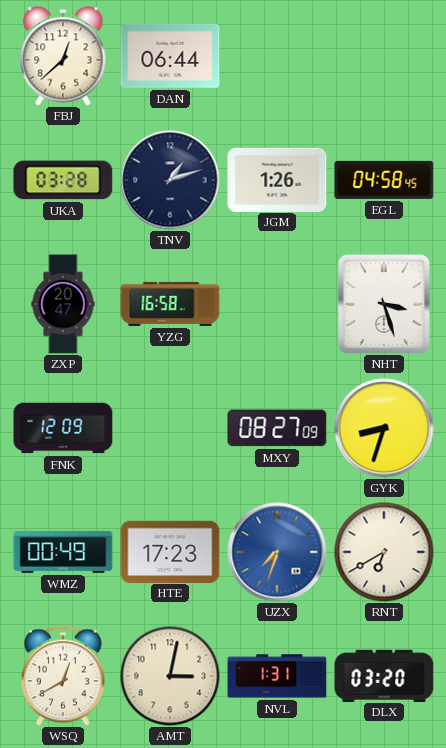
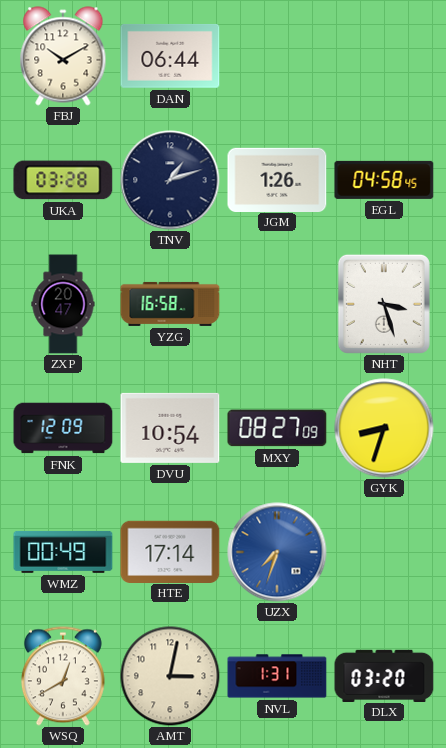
FBJ: 12:38 -> 10:10
DVU: none -> 10:54
HTE: 17:23 -> 17:14
RNT: 6:40 -> none
